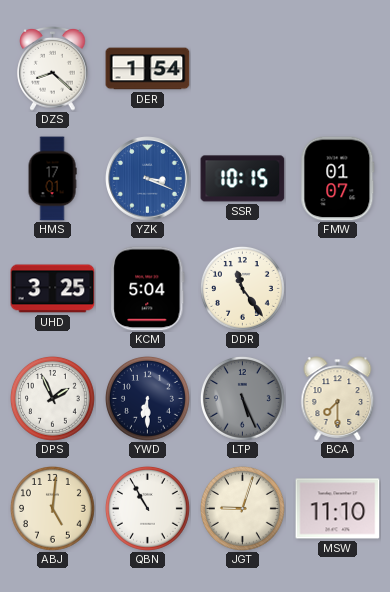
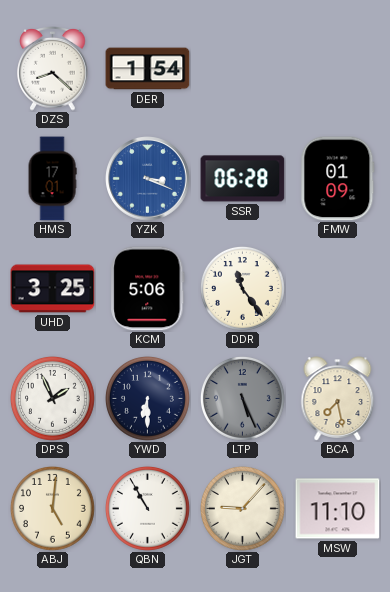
SSR: 10:15 -> 06:28
FMW: 01:07 -> 01:09
KCM: 5:04 -> 5:06
BCA: 7:30 -> 7:28
JGT: 9:03 -> 9:07
